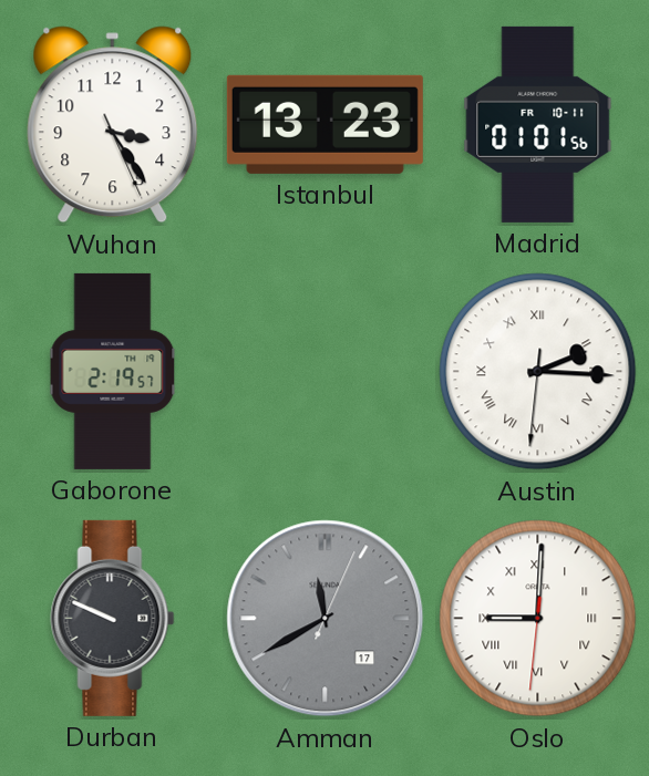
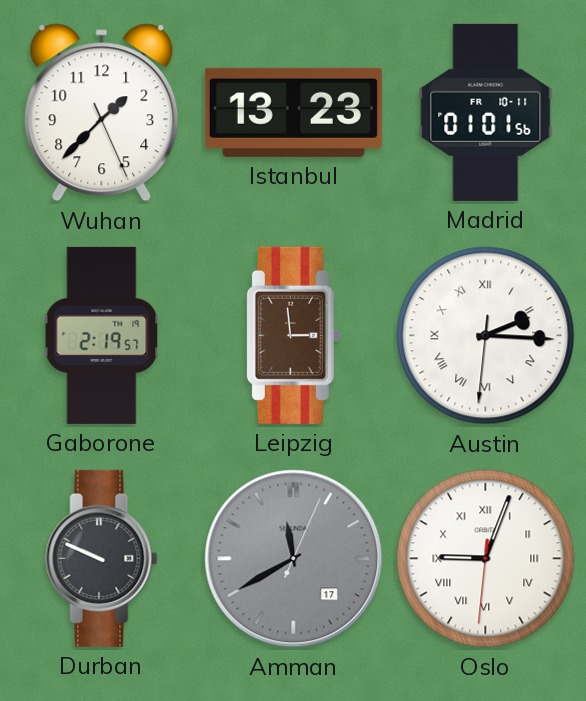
Wuhan: 3:24 -> 1:37
Leipzig: none -> 2:59
Oslo: 9:00 -> 9:03
